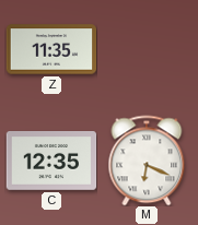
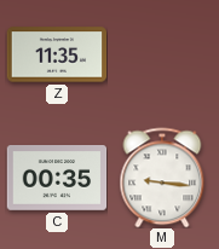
C: 12:35 -> 00:35
M: 6:19 -> 9:16
